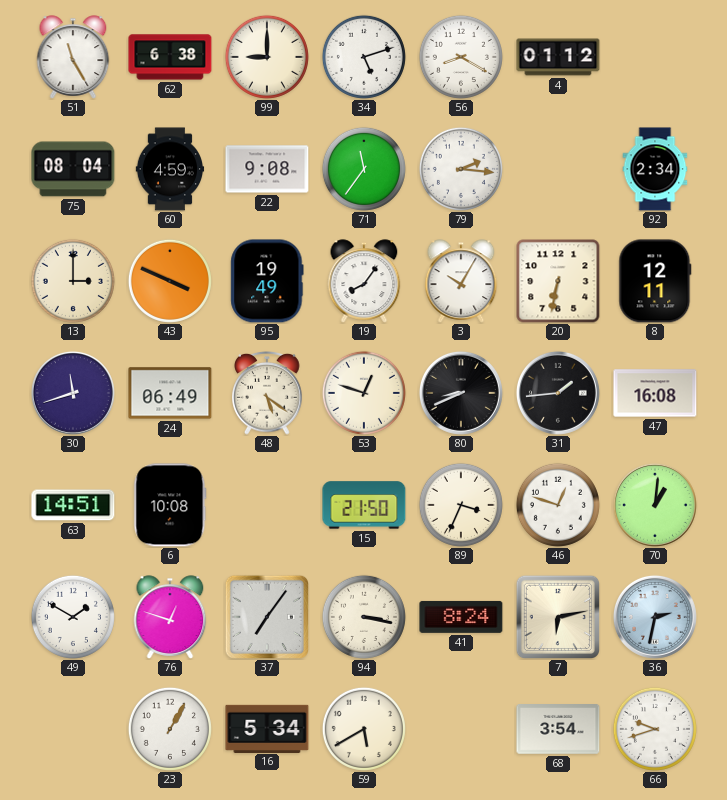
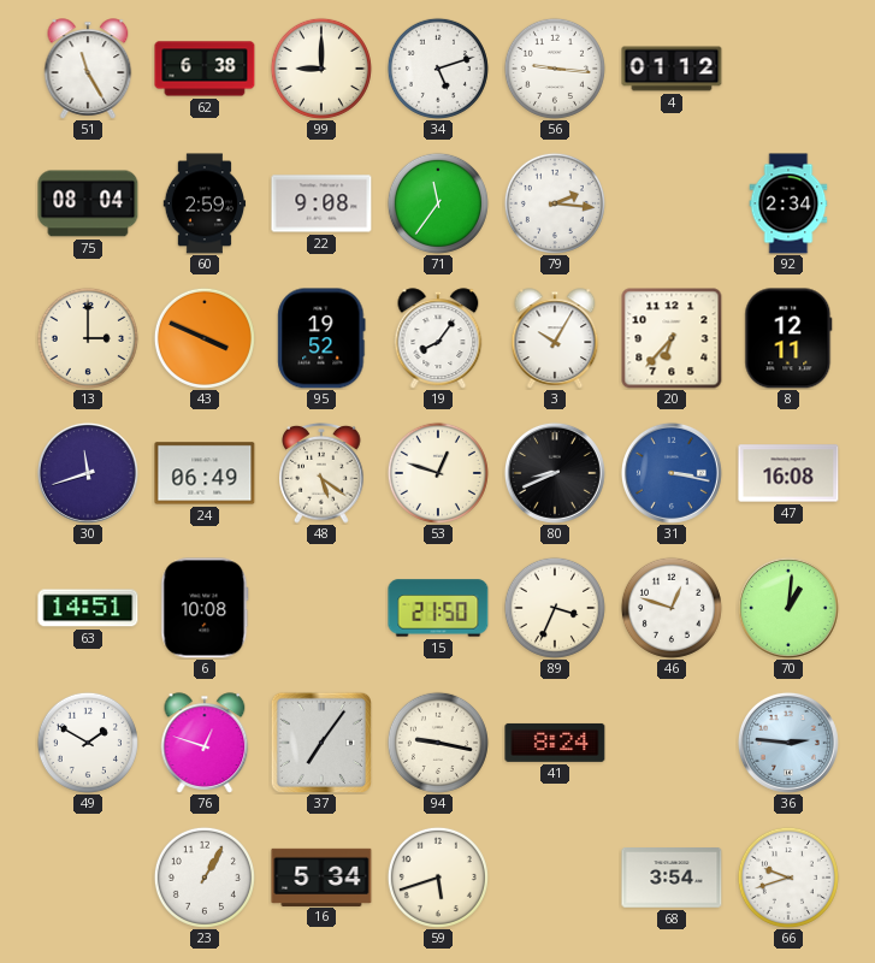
56: 8:20 -> 9:16
60: 4:59 -> 2:59
95: 19:49 -> 19:52
20: 6:32 -> 6:37
31: 1:44 -> 3:17
31 dial: black -> blue
94: 3:17 -> 9:17
7: 6:13 -> none
36: 2:32 -> 2:46
59: 5:40 -> 5:42
